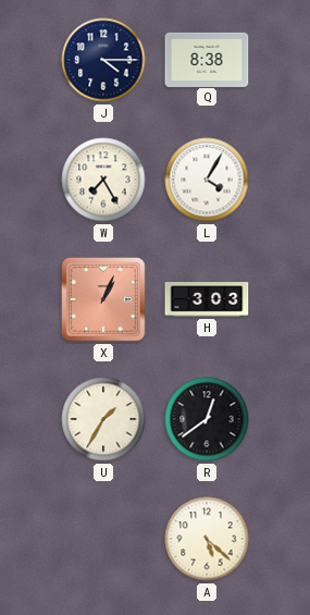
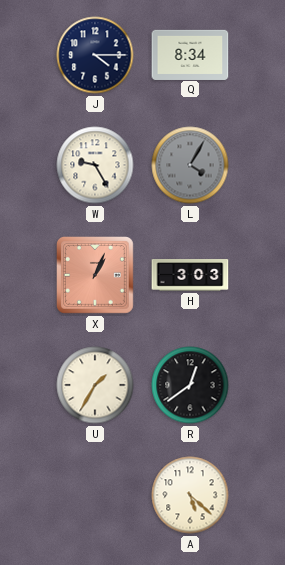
Q: 8:38 -> 8:34
W: 7:25 -> 9:25
L dial: white -> grey
